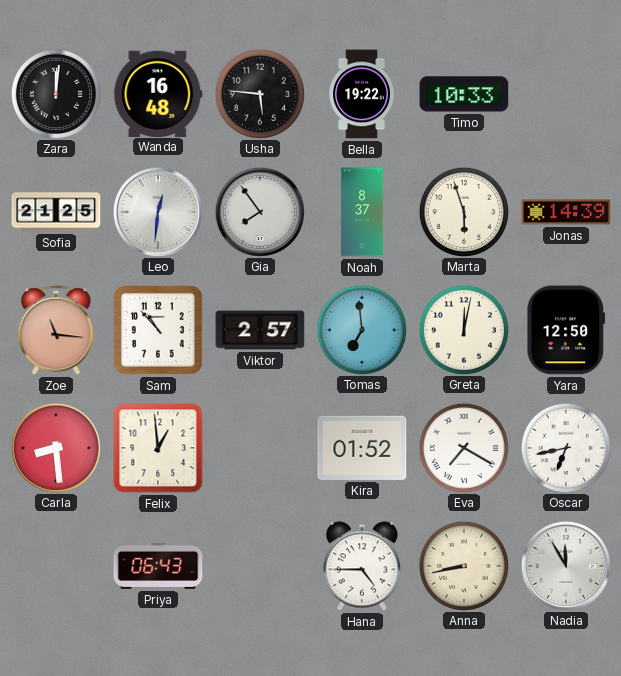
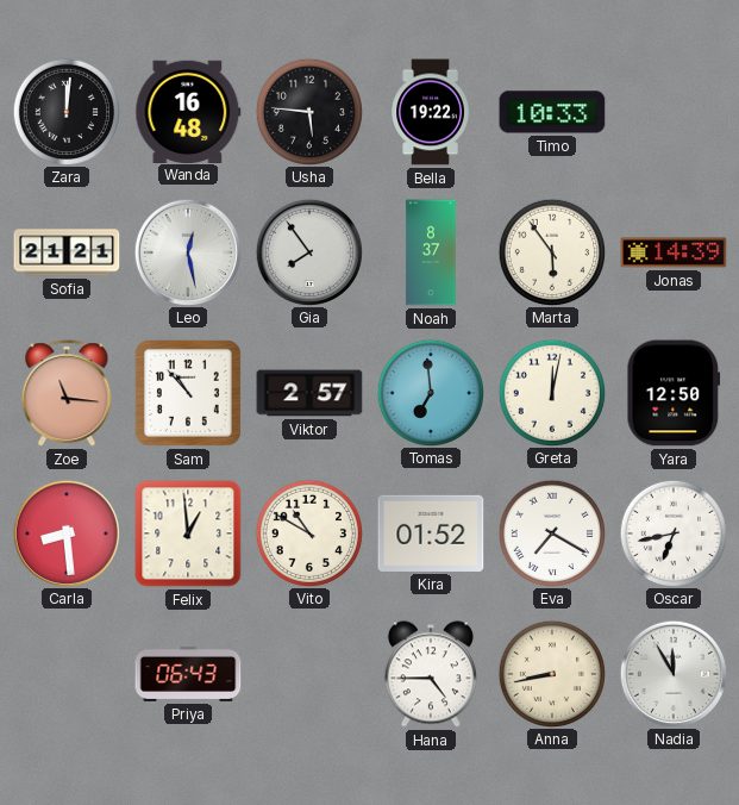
Sofia: 21:25 -> 21:21
Leo: 12:31 -> 12:28
Marta: 5:57 -> 5:54
Vito: none -> 10:50
